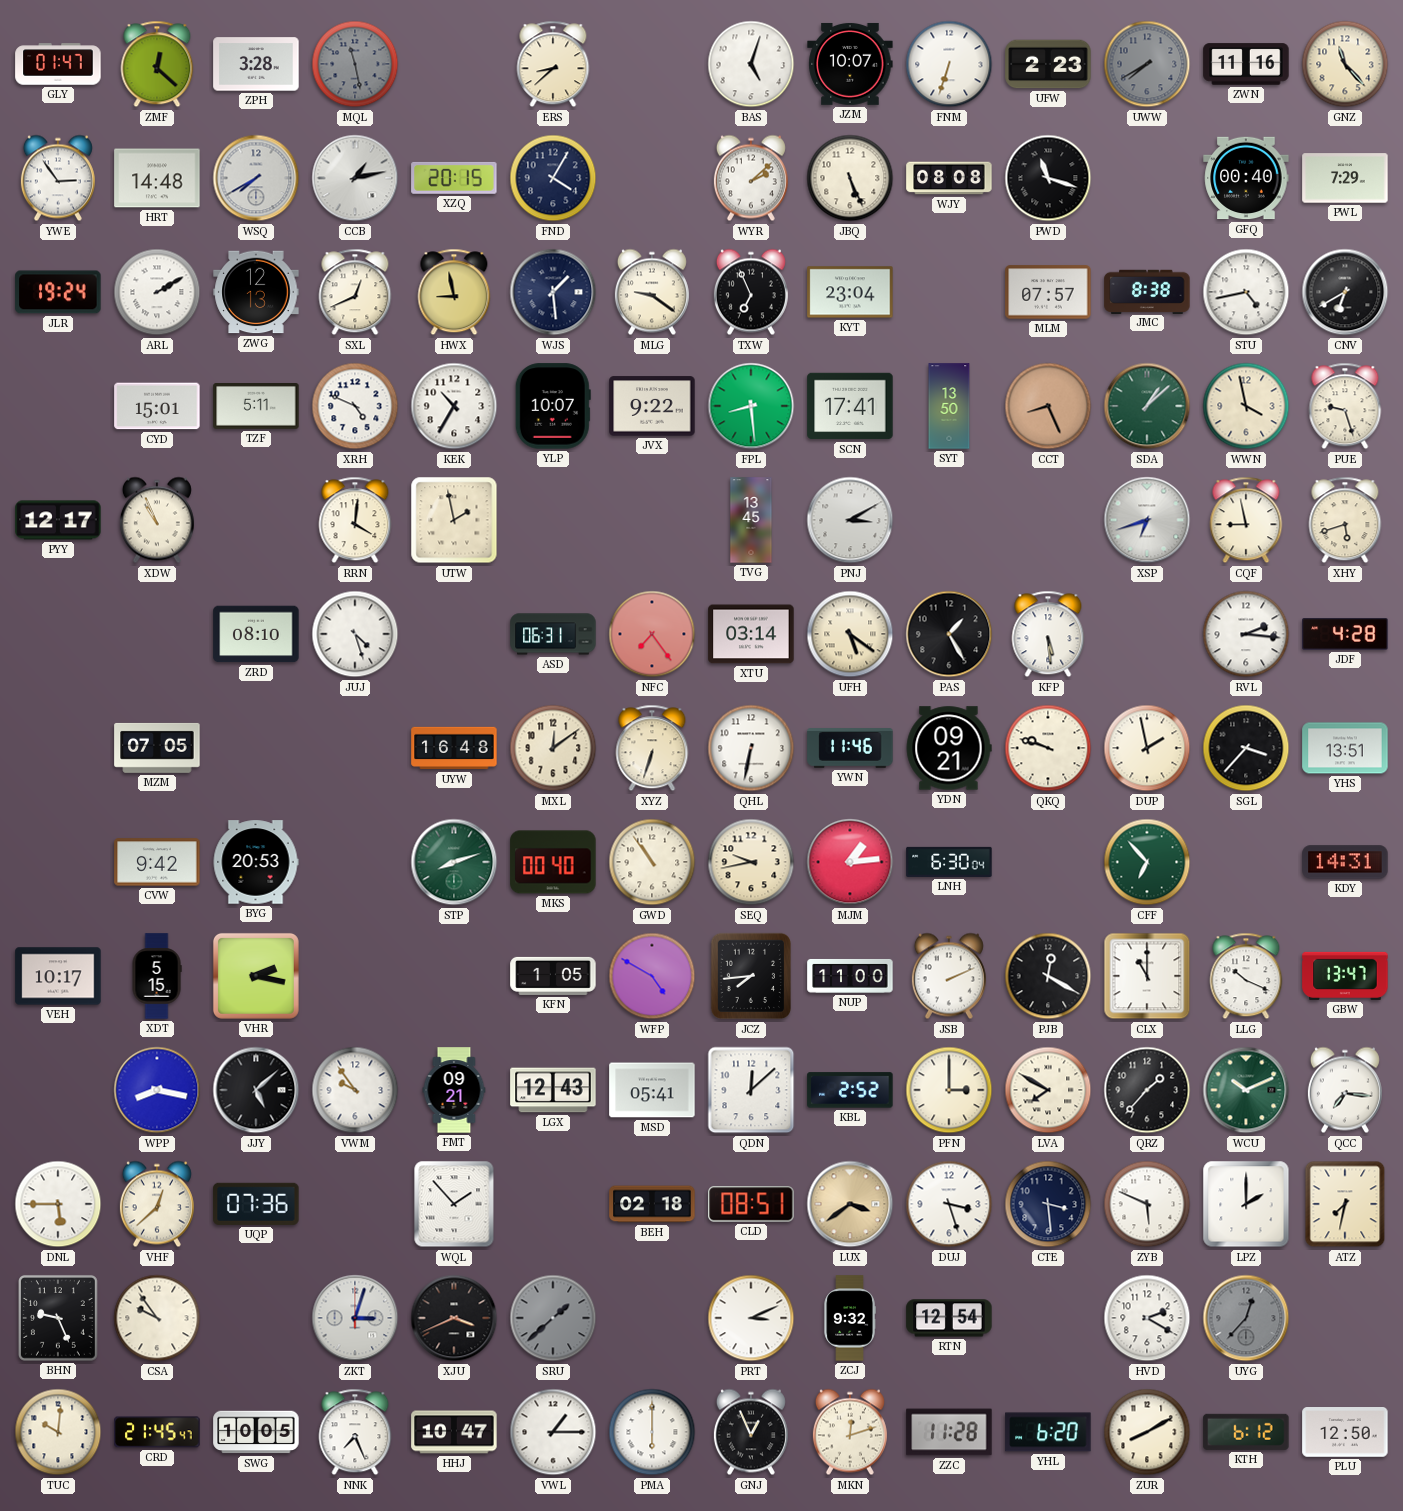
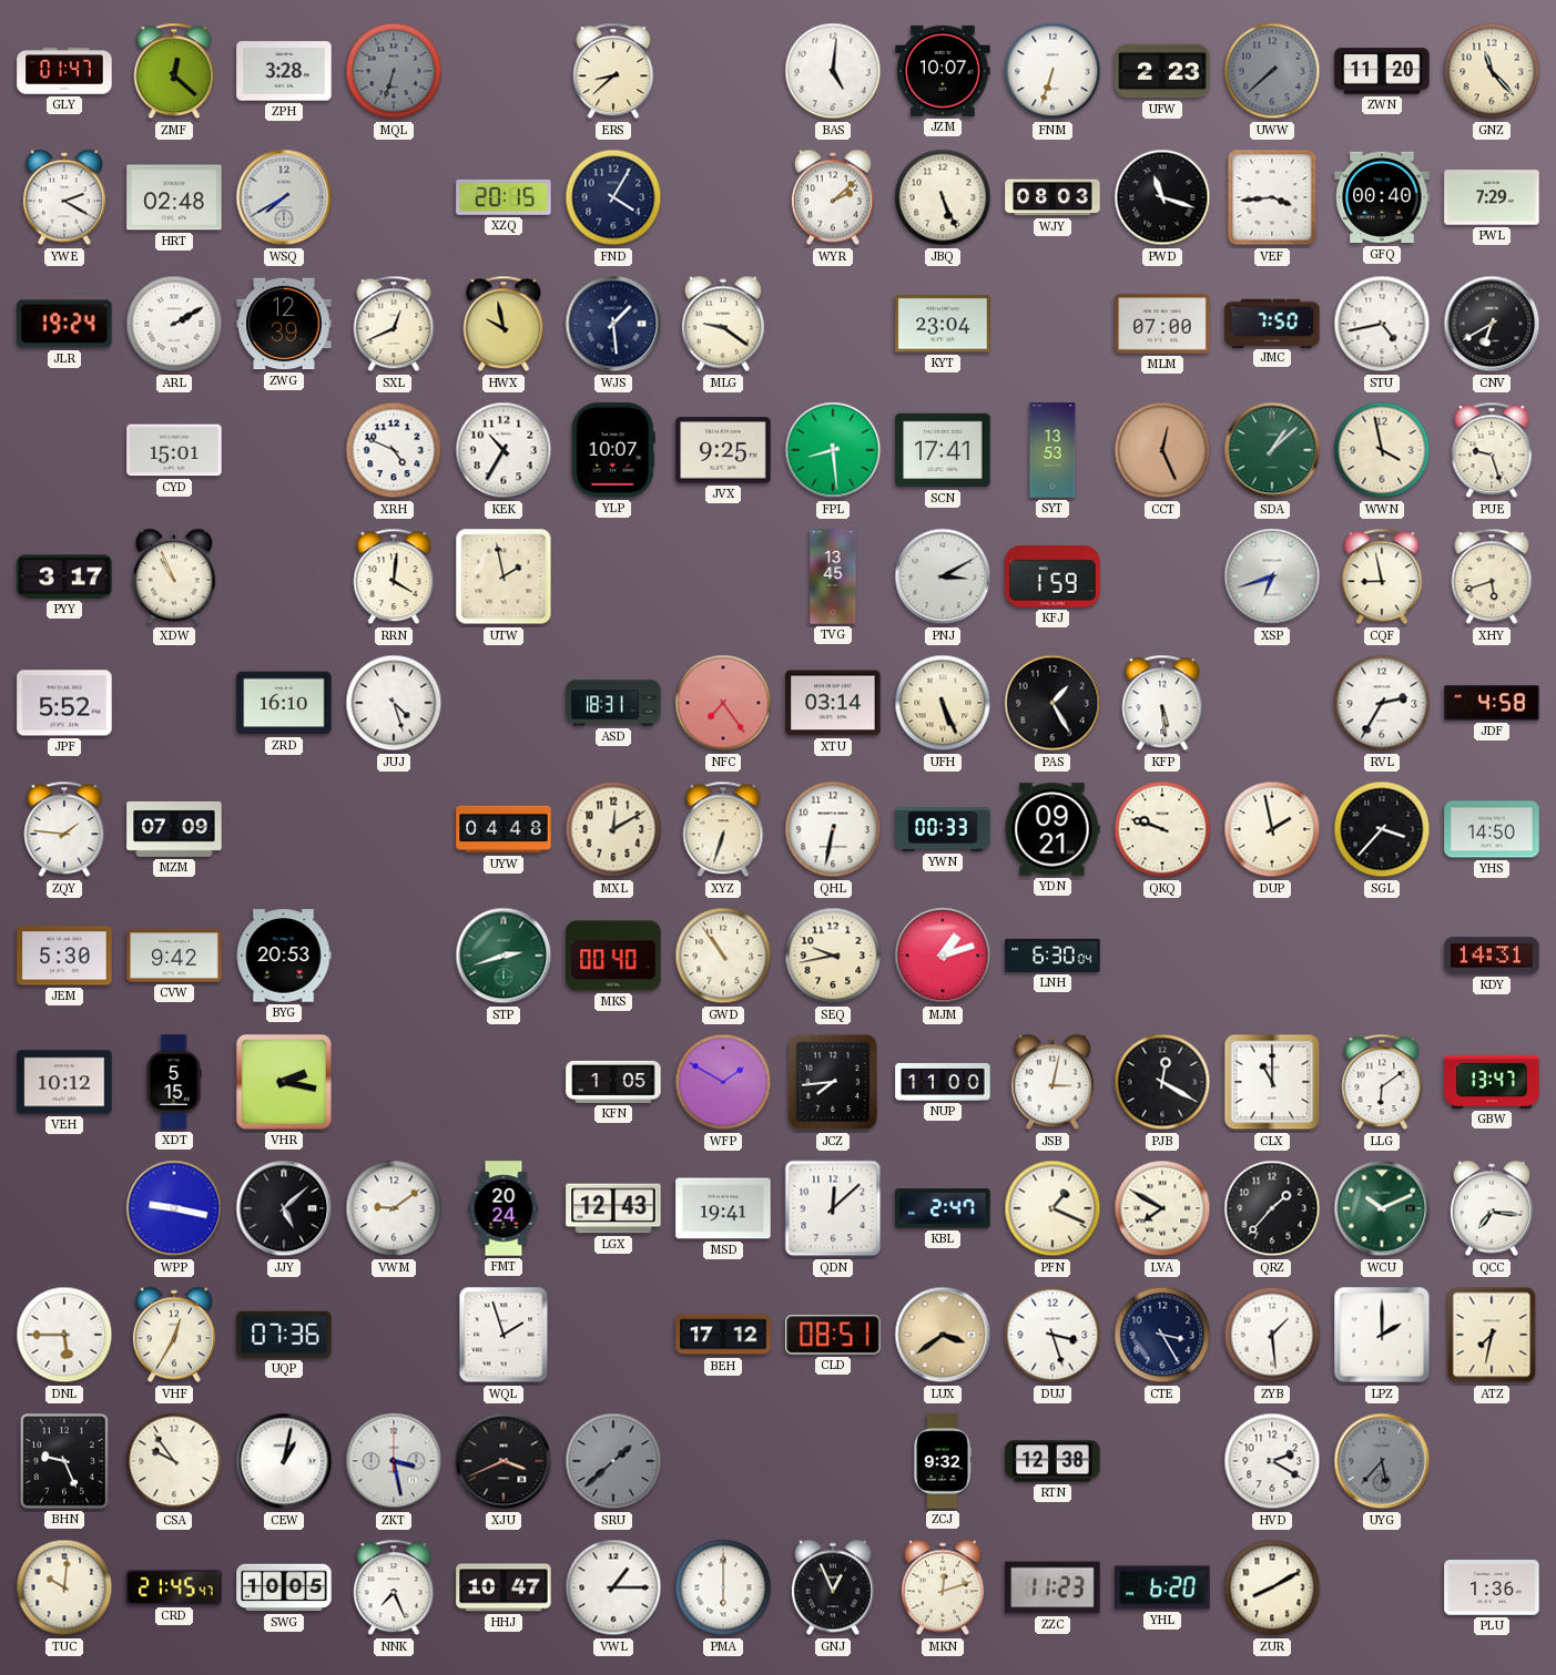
MQL: 11:28 -> 6:33
BAS: 5:03 -> 5:01
UWW: 7:40 -> 7:38
ZWN: 11:16 -> 11:20
YWE: 2:54 -> 2:20
HRT: 14:48 -> 02:48
CCB: 1:13 -> none
WJY: 08:08 -> 08:03
VEF: none -> 3:44
ZWG: 12:13 -> 12:39
HWX: 8:58 -> 9:58
TXW: 6:56 -> none
MLM: 07:57 -> 07:00
JMC: 8:38 -> 7:50
TZF: 5:11 -> none
JVX: 9:22 -> 9:25
SYT: 13:50 -> 13:53
CCT: 8:26 -> 12:26
PYY: 12:17 -> 3:17
KFJ: none -> 1:59
JPF: none -> 5:52
ZRD: 08:10 -> 16:10
ASD: 06:31 -> 18:31
UFH: 5:21 -> 5:26
RVL: 2:16 -> 2:35
JDF: 4:28 -> 4:58
ZQY: none -> 1:46
MZM: 07:05 -> 07:09
UYW: 16:48 -> 04:48
MXL: 12:09 -> 12:10
YWN: 11:46 -> 00:33
YHS: 13:51 -> 14:50
JEM: none -> 5:30
STP: 8:12 -> 2:42
MJM: 1:14 -> 1:12
CFF: 6:53 -> none
VEH: 10:17 -> 10:12
WFP: 4:50 -> 1:50
JSB: 2:11 -> 3:02
LLG: 10:19 -> 6:09
WPP: 8:17 -> 9:17
VWM: 9:54 -> 9:09
FMT: 09:21 -> 20:24
MSD: 05:41 -> 19:41
KBL: 2:52 -> 2:47
PFN: 3:00 -> 1:19
VHF: 12:38 -> 12:35
WQL: 1:53 -> 1:57
BEH: 02:18 -> 17:12
CTE: 3:29 -> 3:25
ZYB: 5:49 -> 1:29
CEW: none -> 1:02
ZKT: 3:03 -> 3:28
PRT: 3:11 -> none
RTN: 12:54 -> 12:38
UYG: 12:37 -> 5:37
ZZC: 11:28 -> 11:23
KTH: 6:12 -> none
PLU: 12:50 -> 1:36
